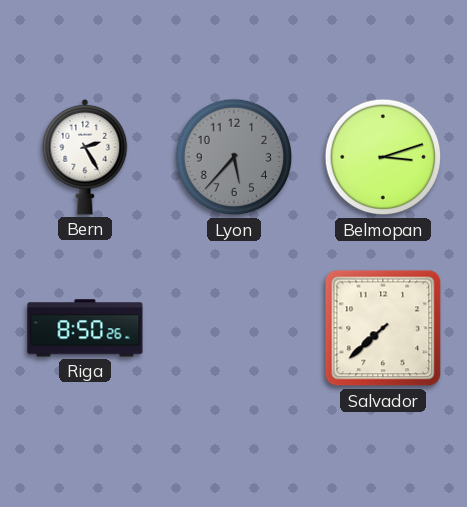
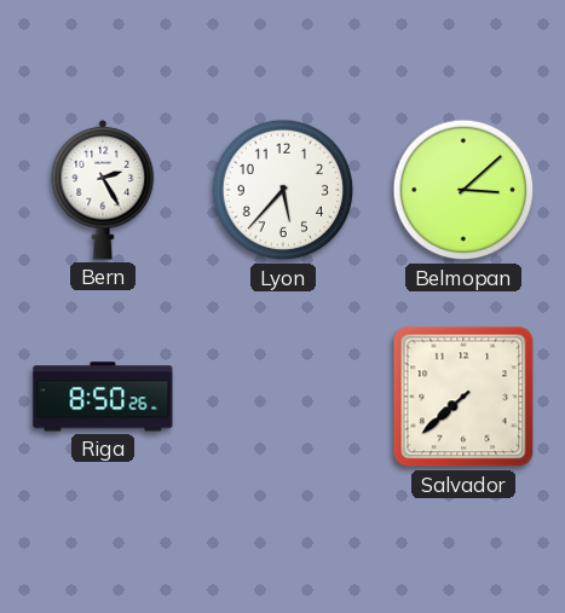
Lyon dial: grey -> white
Belmopan: 3:12 -> 3:08
